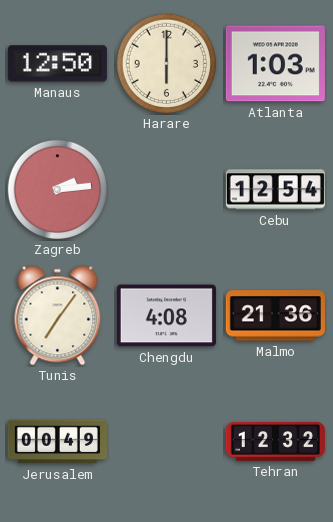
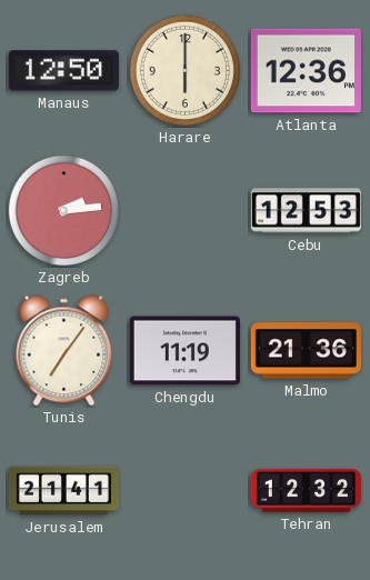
Atlanta: 1:03 -> 12:36
Cebu: 12:54 -> 12:53
Chengdu: 4:08 -> 11:19
Jerusalem: 00:49 -> 21:41
